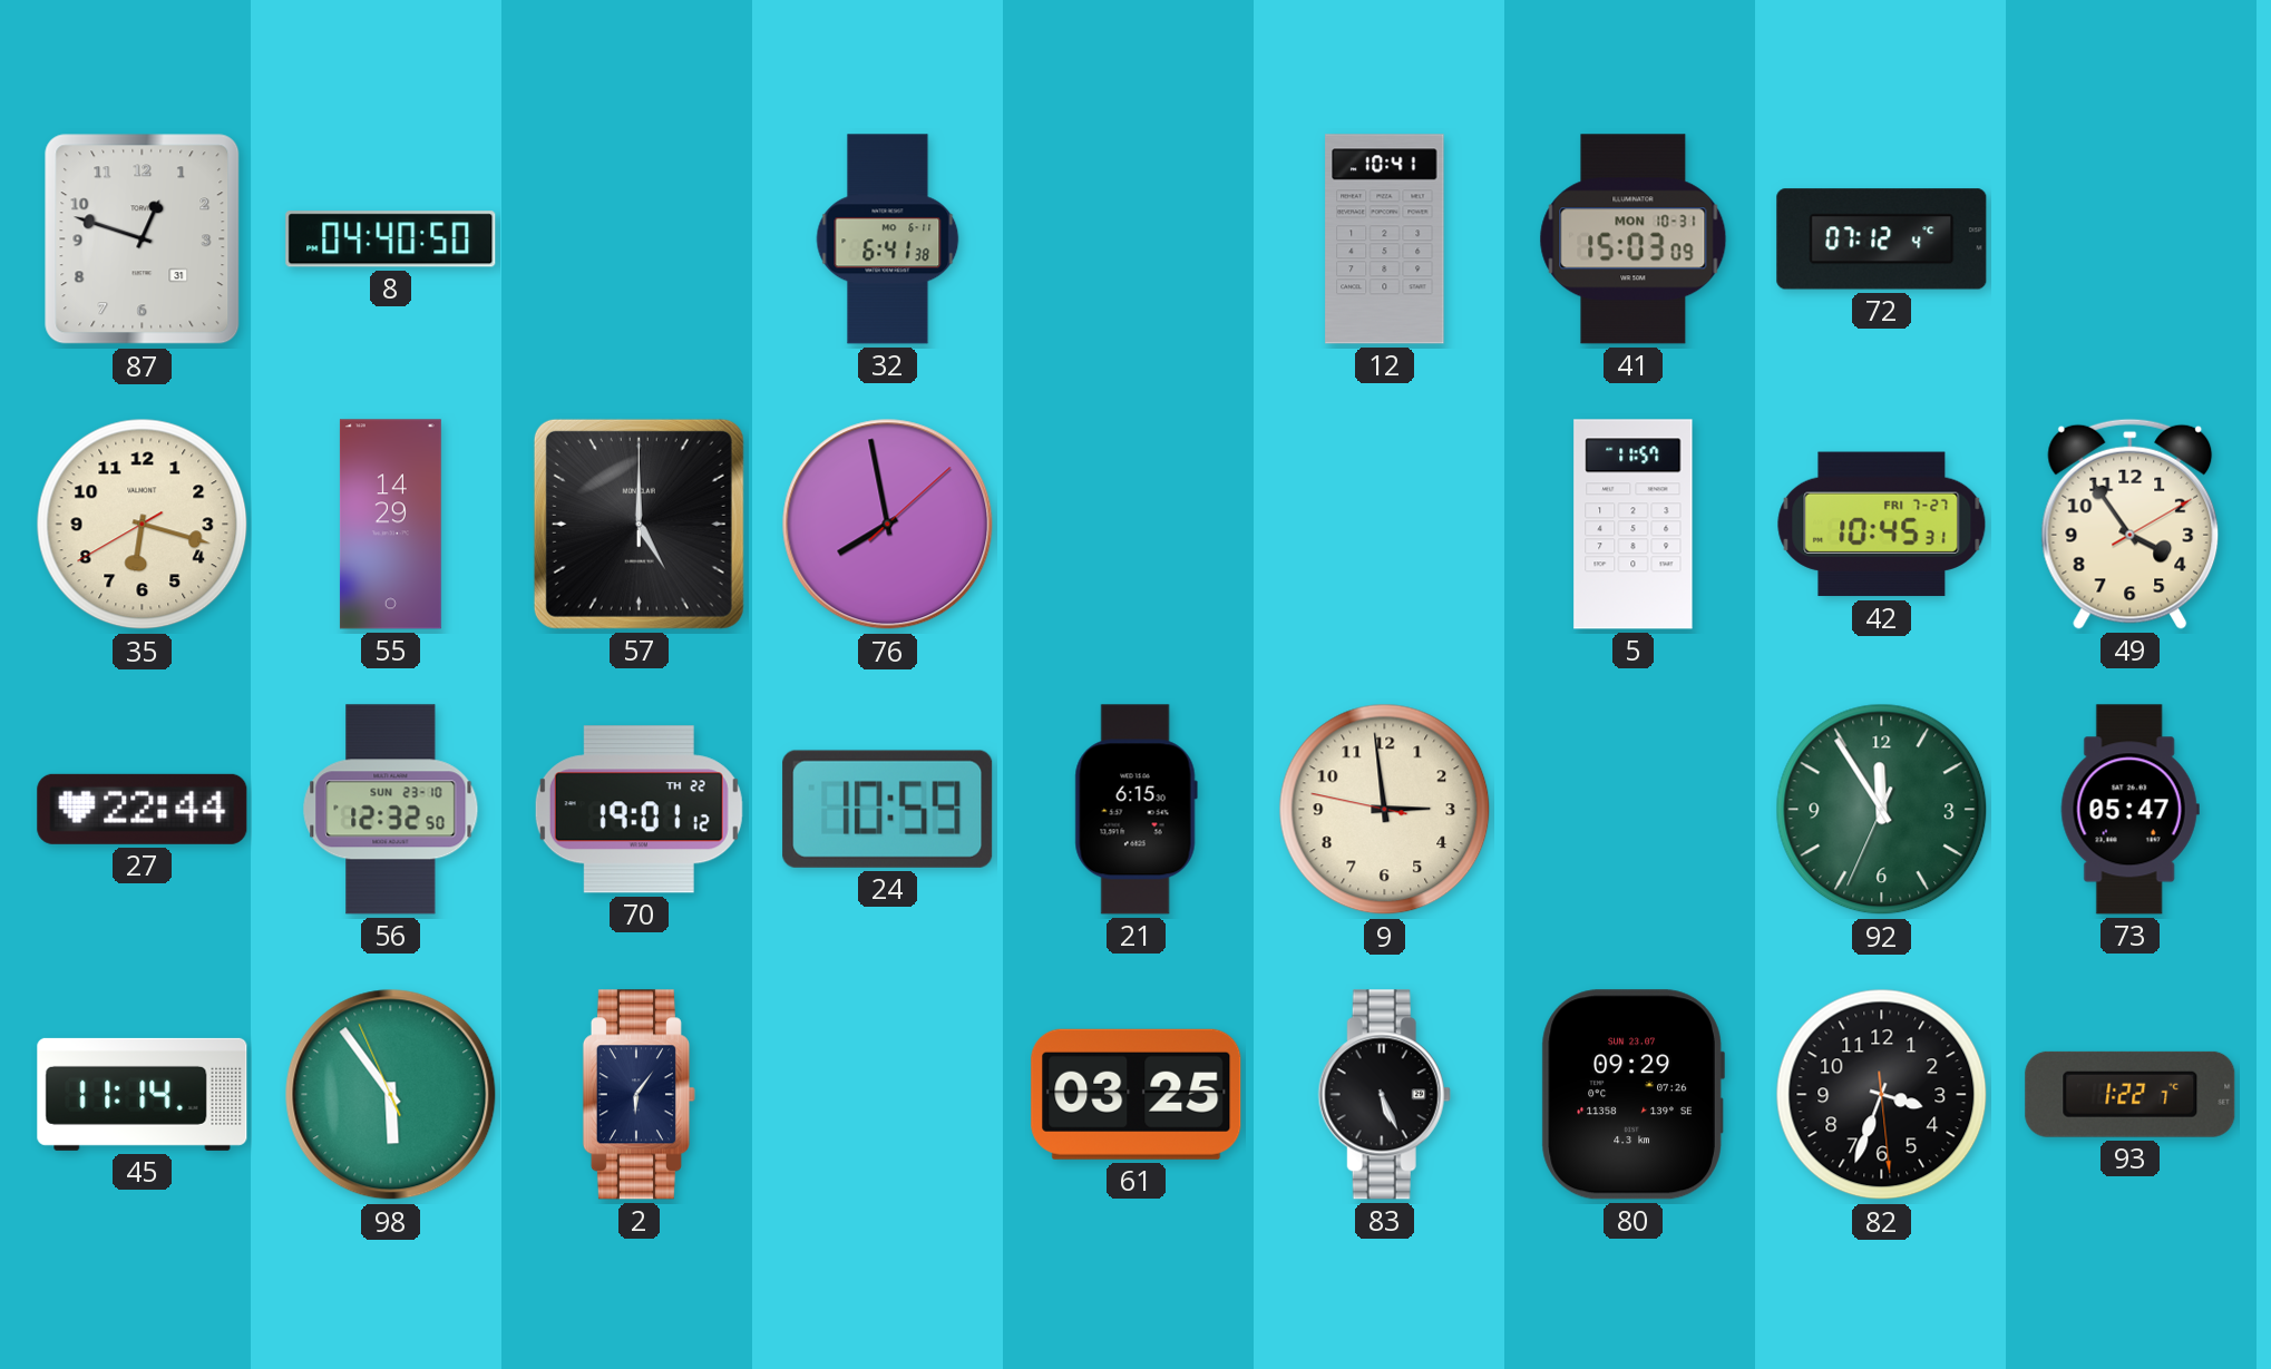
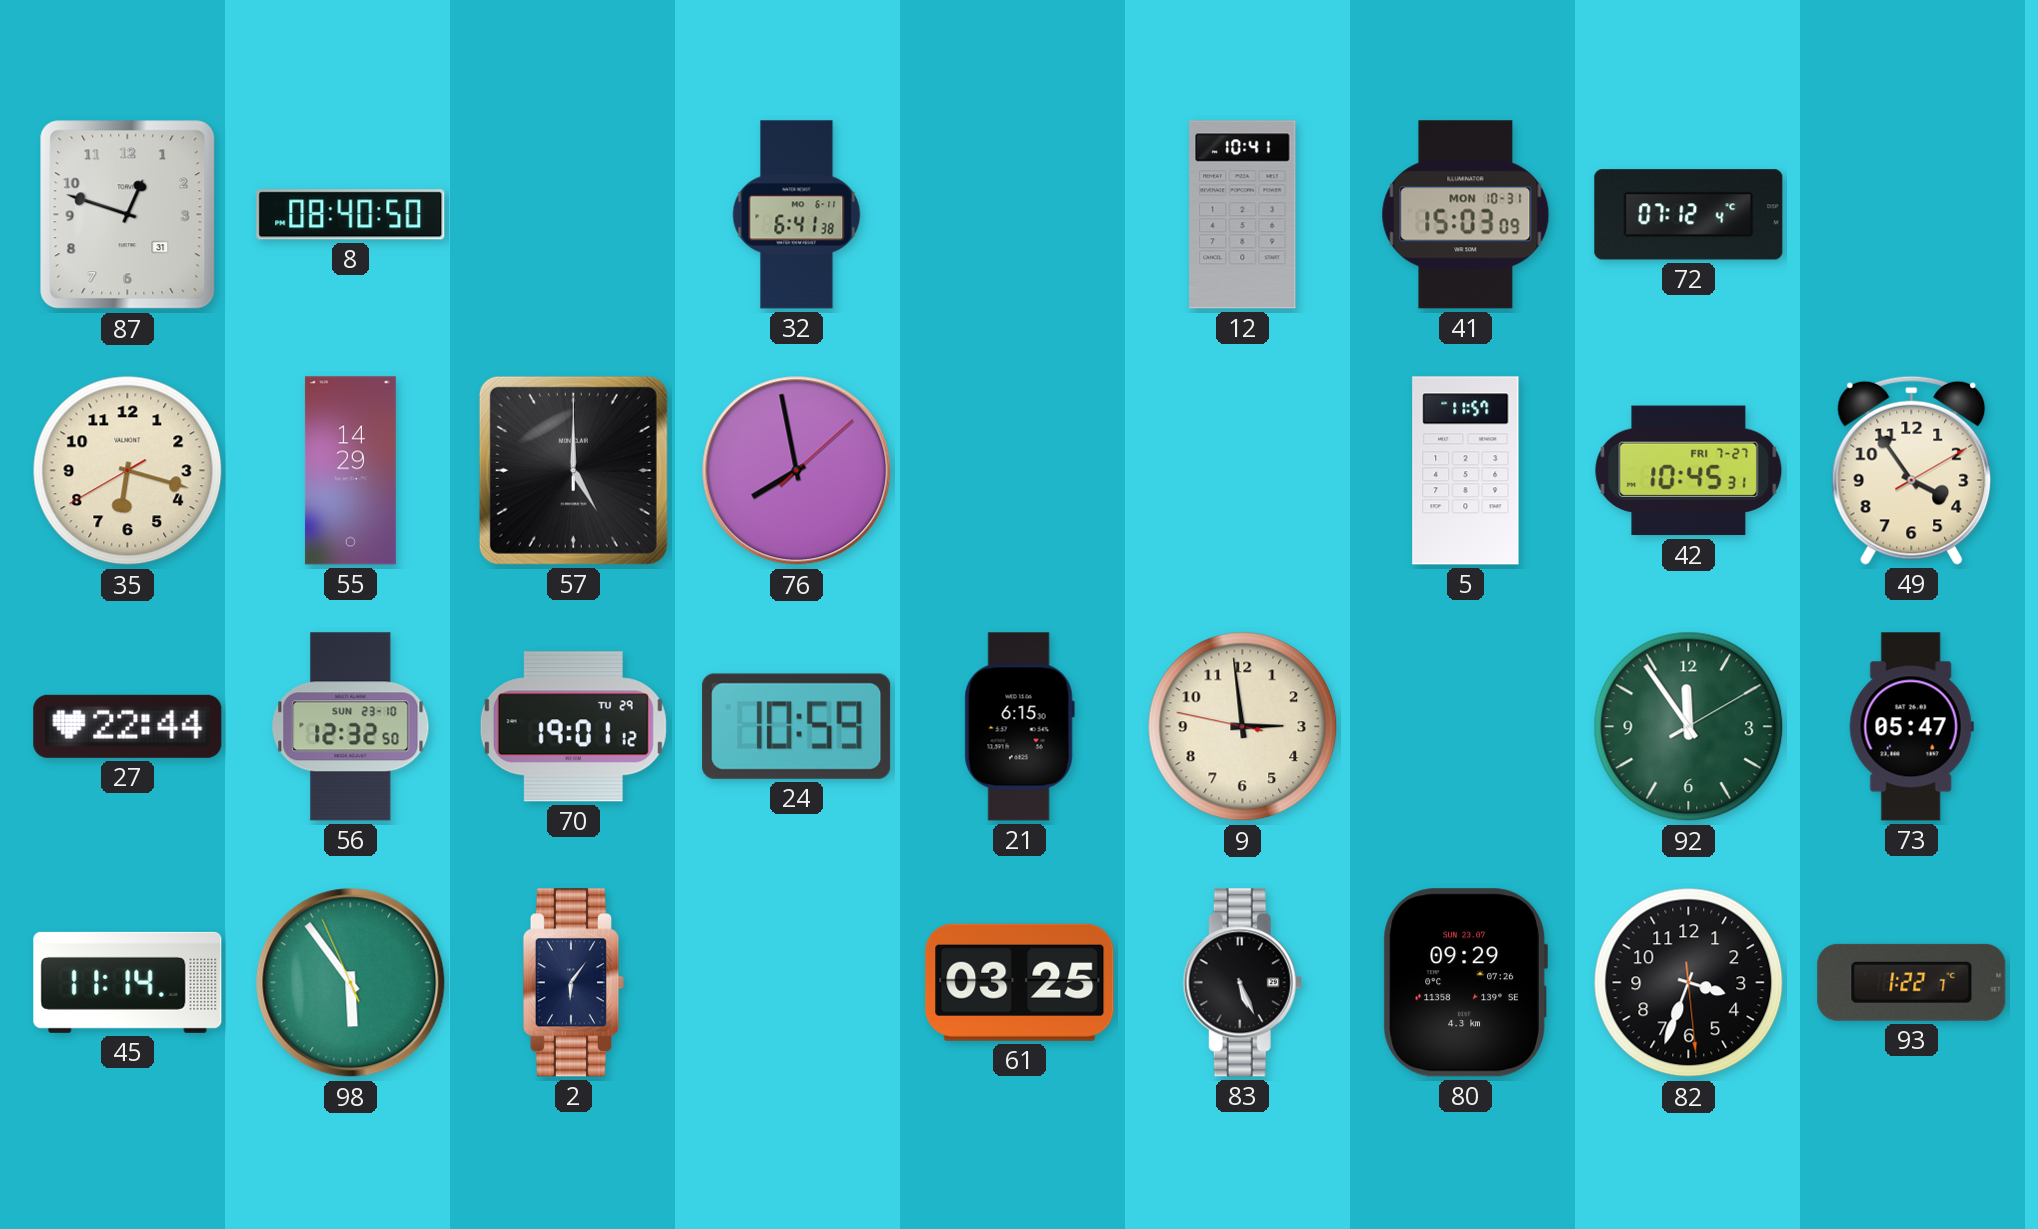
8: 04:40 -> 08:40
70 date: TH 22 -> TU 29
92: 11:54:34 -> 11:54:10
